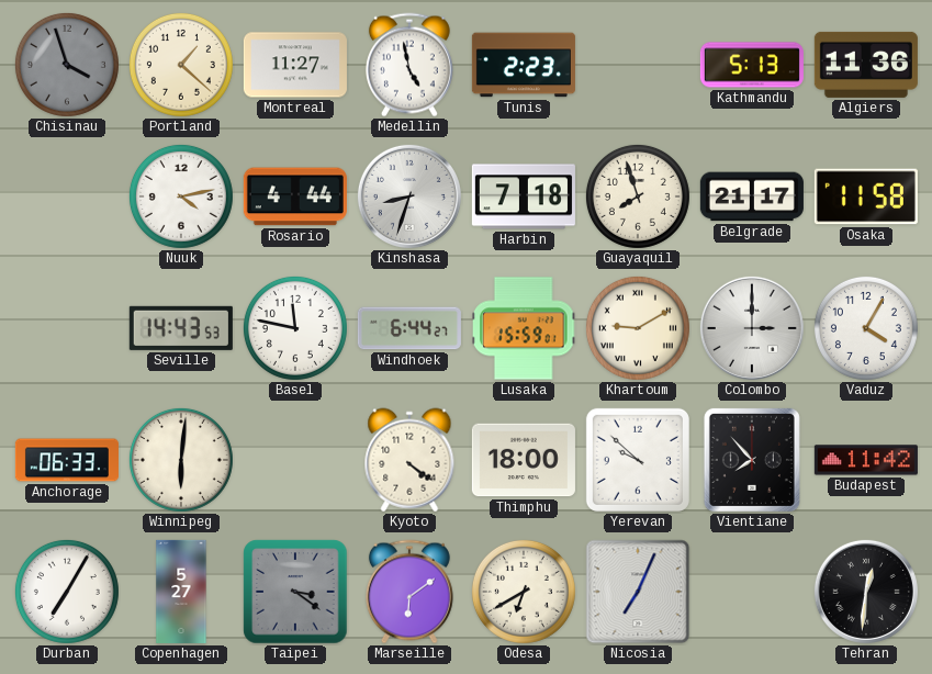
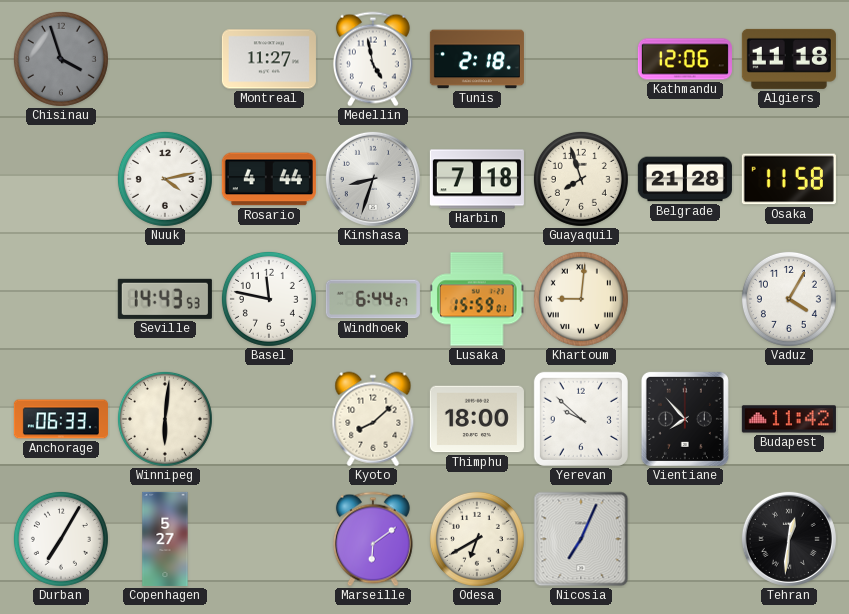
Portland: 1:22 -> none
Tunis: 2:23 -> 2:18
Kathmandu: 5:13 -> 12:06
Algiers: 11:36 -> 11:18
Belgrade: 21:17 -> 21:28
Khartoum: 9:10 -> 9:01
Colombo: 3:00 -> none
Kyoto: 4:21 -> 8:08
Taipei: 3:21 -> none
